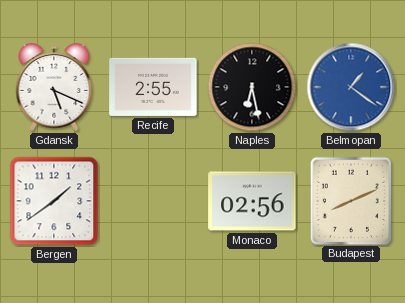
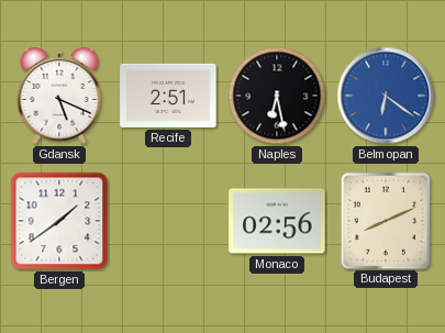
Recife: 2:55 -> 2:51
Belmopan: 1:21 -> 6:21
